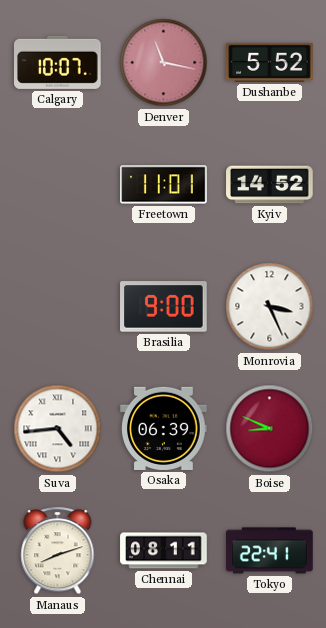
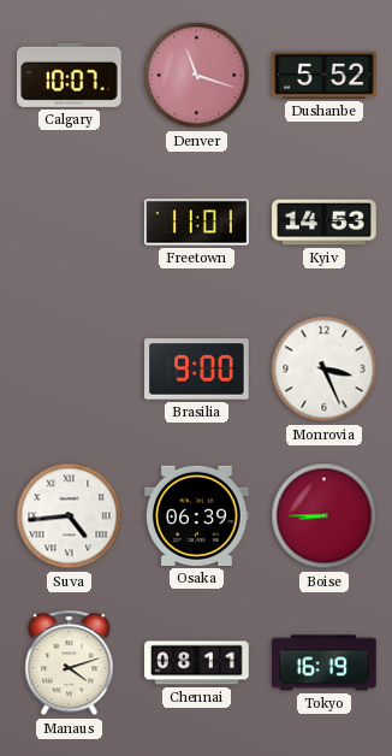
Denver: 11:17 -> 11:18
Kyiv: 14:52 -> 14:53
Boise: 8:49 -> 8:45
Manaus: 8:12 -> 4:12
Tokyo: 22:41 -> 16:19
